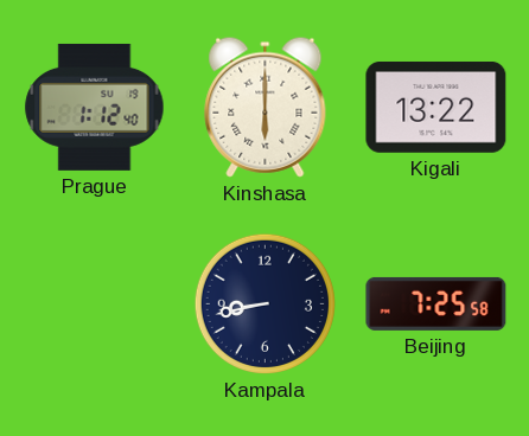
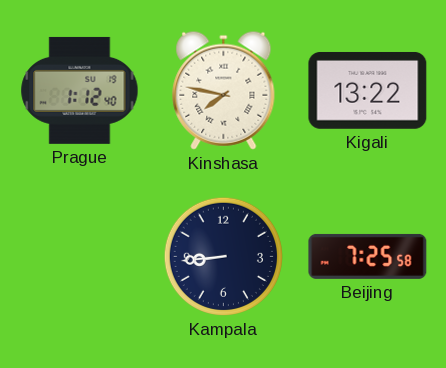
Kinshasa: 6:00 -> 7:47
Kampala: 8:43 -> 8:44
